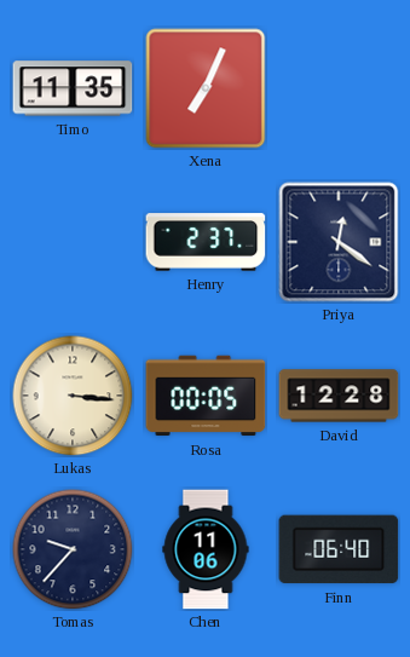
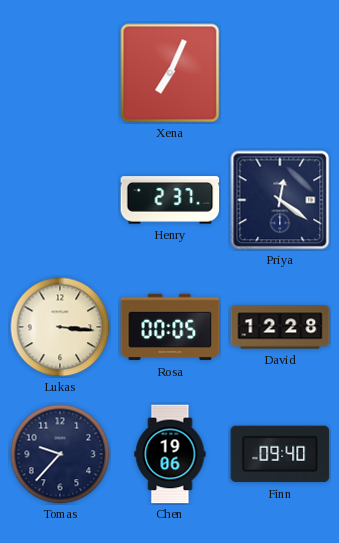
Timo: 11:35 -> none
Chen: 11:06 -> 19:06
Finn: 06:40 -> 09:40
